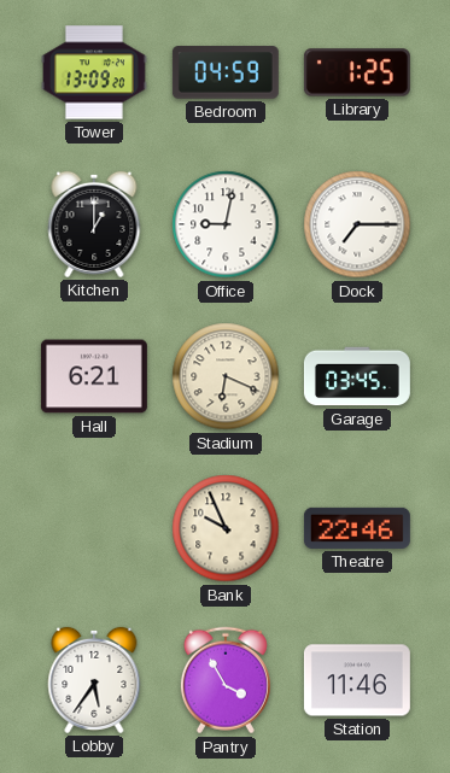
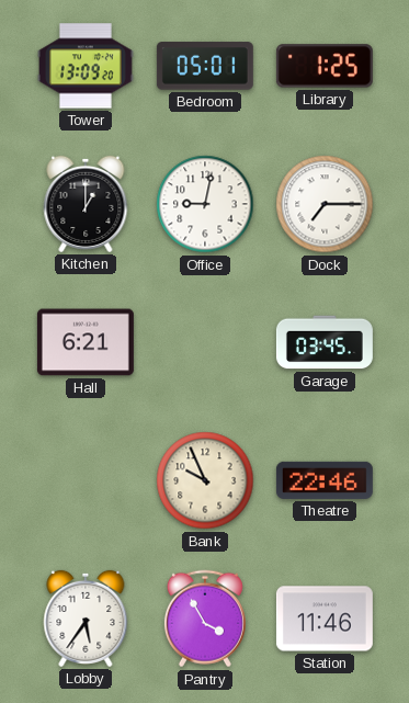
Bedroom: 04:59 -> 05:01
Stadium: 6:19 -> none
